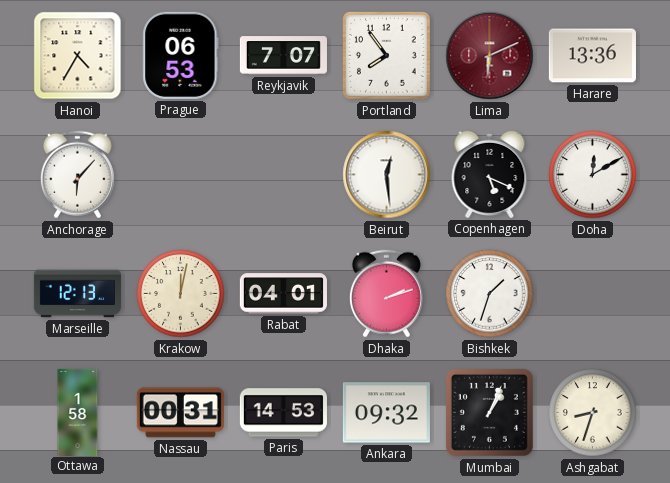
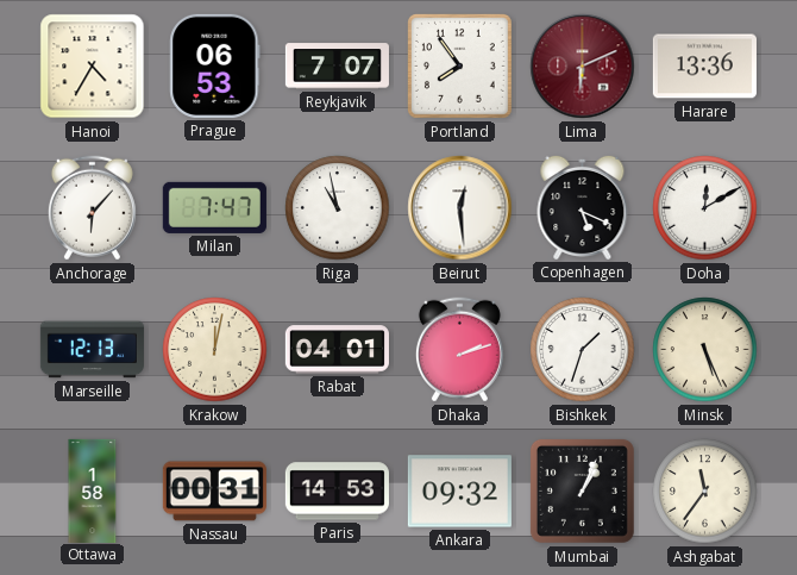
Milan: none -> 7:47
Riga: none -> 10:58
Minsk: none -> 5:26
Ashgabat: 8:33 -> 11:36
